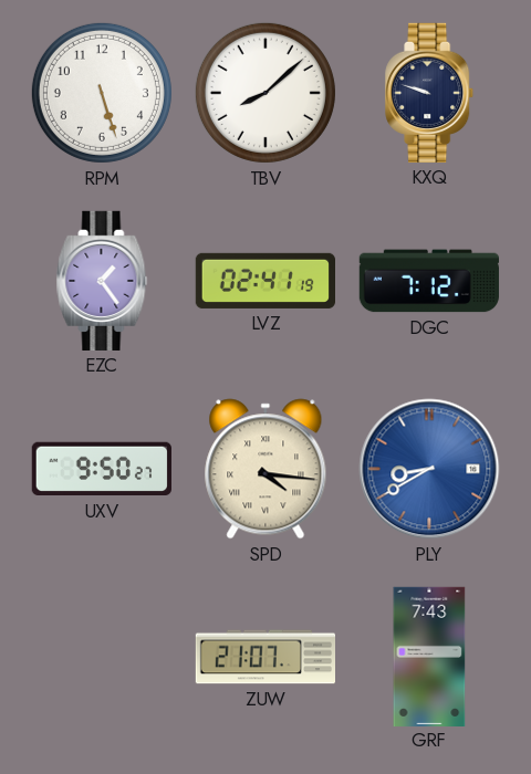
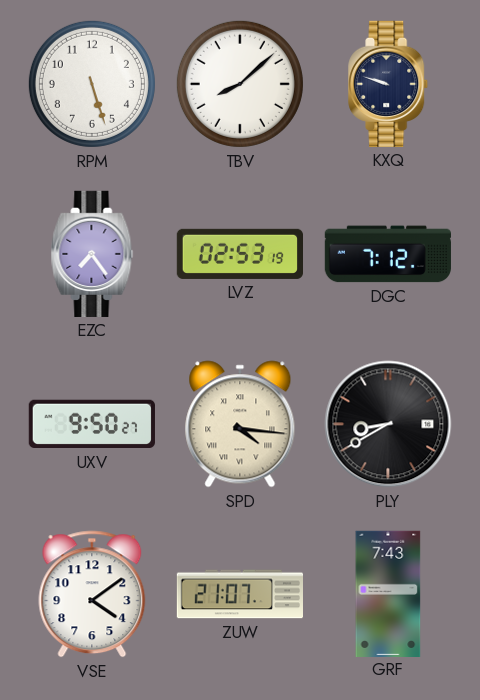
EZC: 1:24 -> 7:24
LVZ: 02:41 -> 02:53
PLY dial: blue -> black
VSE: none -> 4:09
